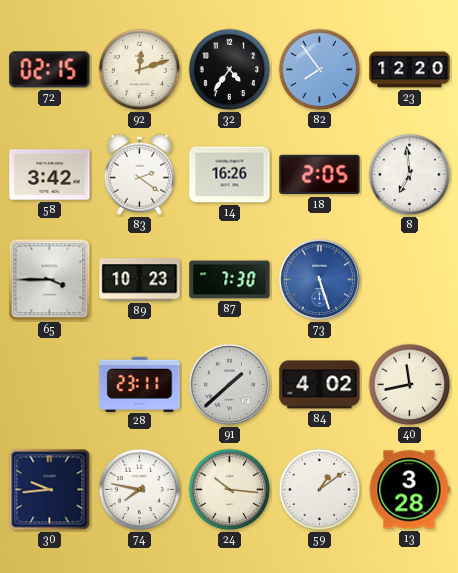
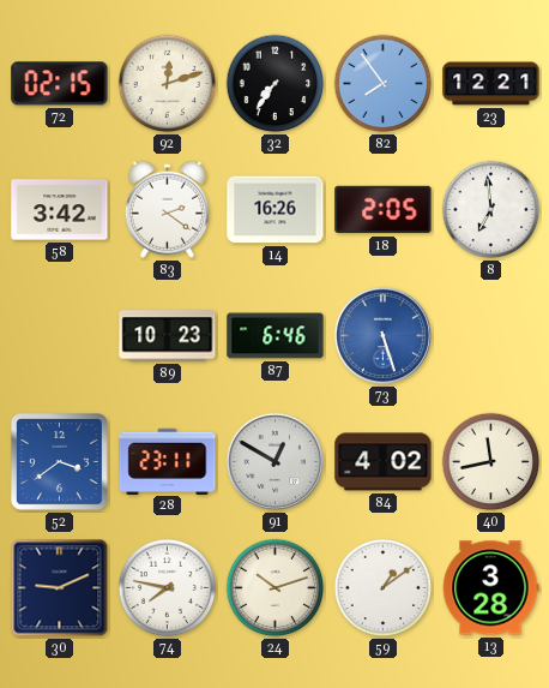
32: 4:36 -> 7:36
23: 12:20 -> 12:21
65: 3:45 -> none
87: 7:30 -> 6:46
52: none -> 3:39
91: 1:38 -> 12:50
30: 9:44 -> 9:11
24: 10:16 -> 10:12
